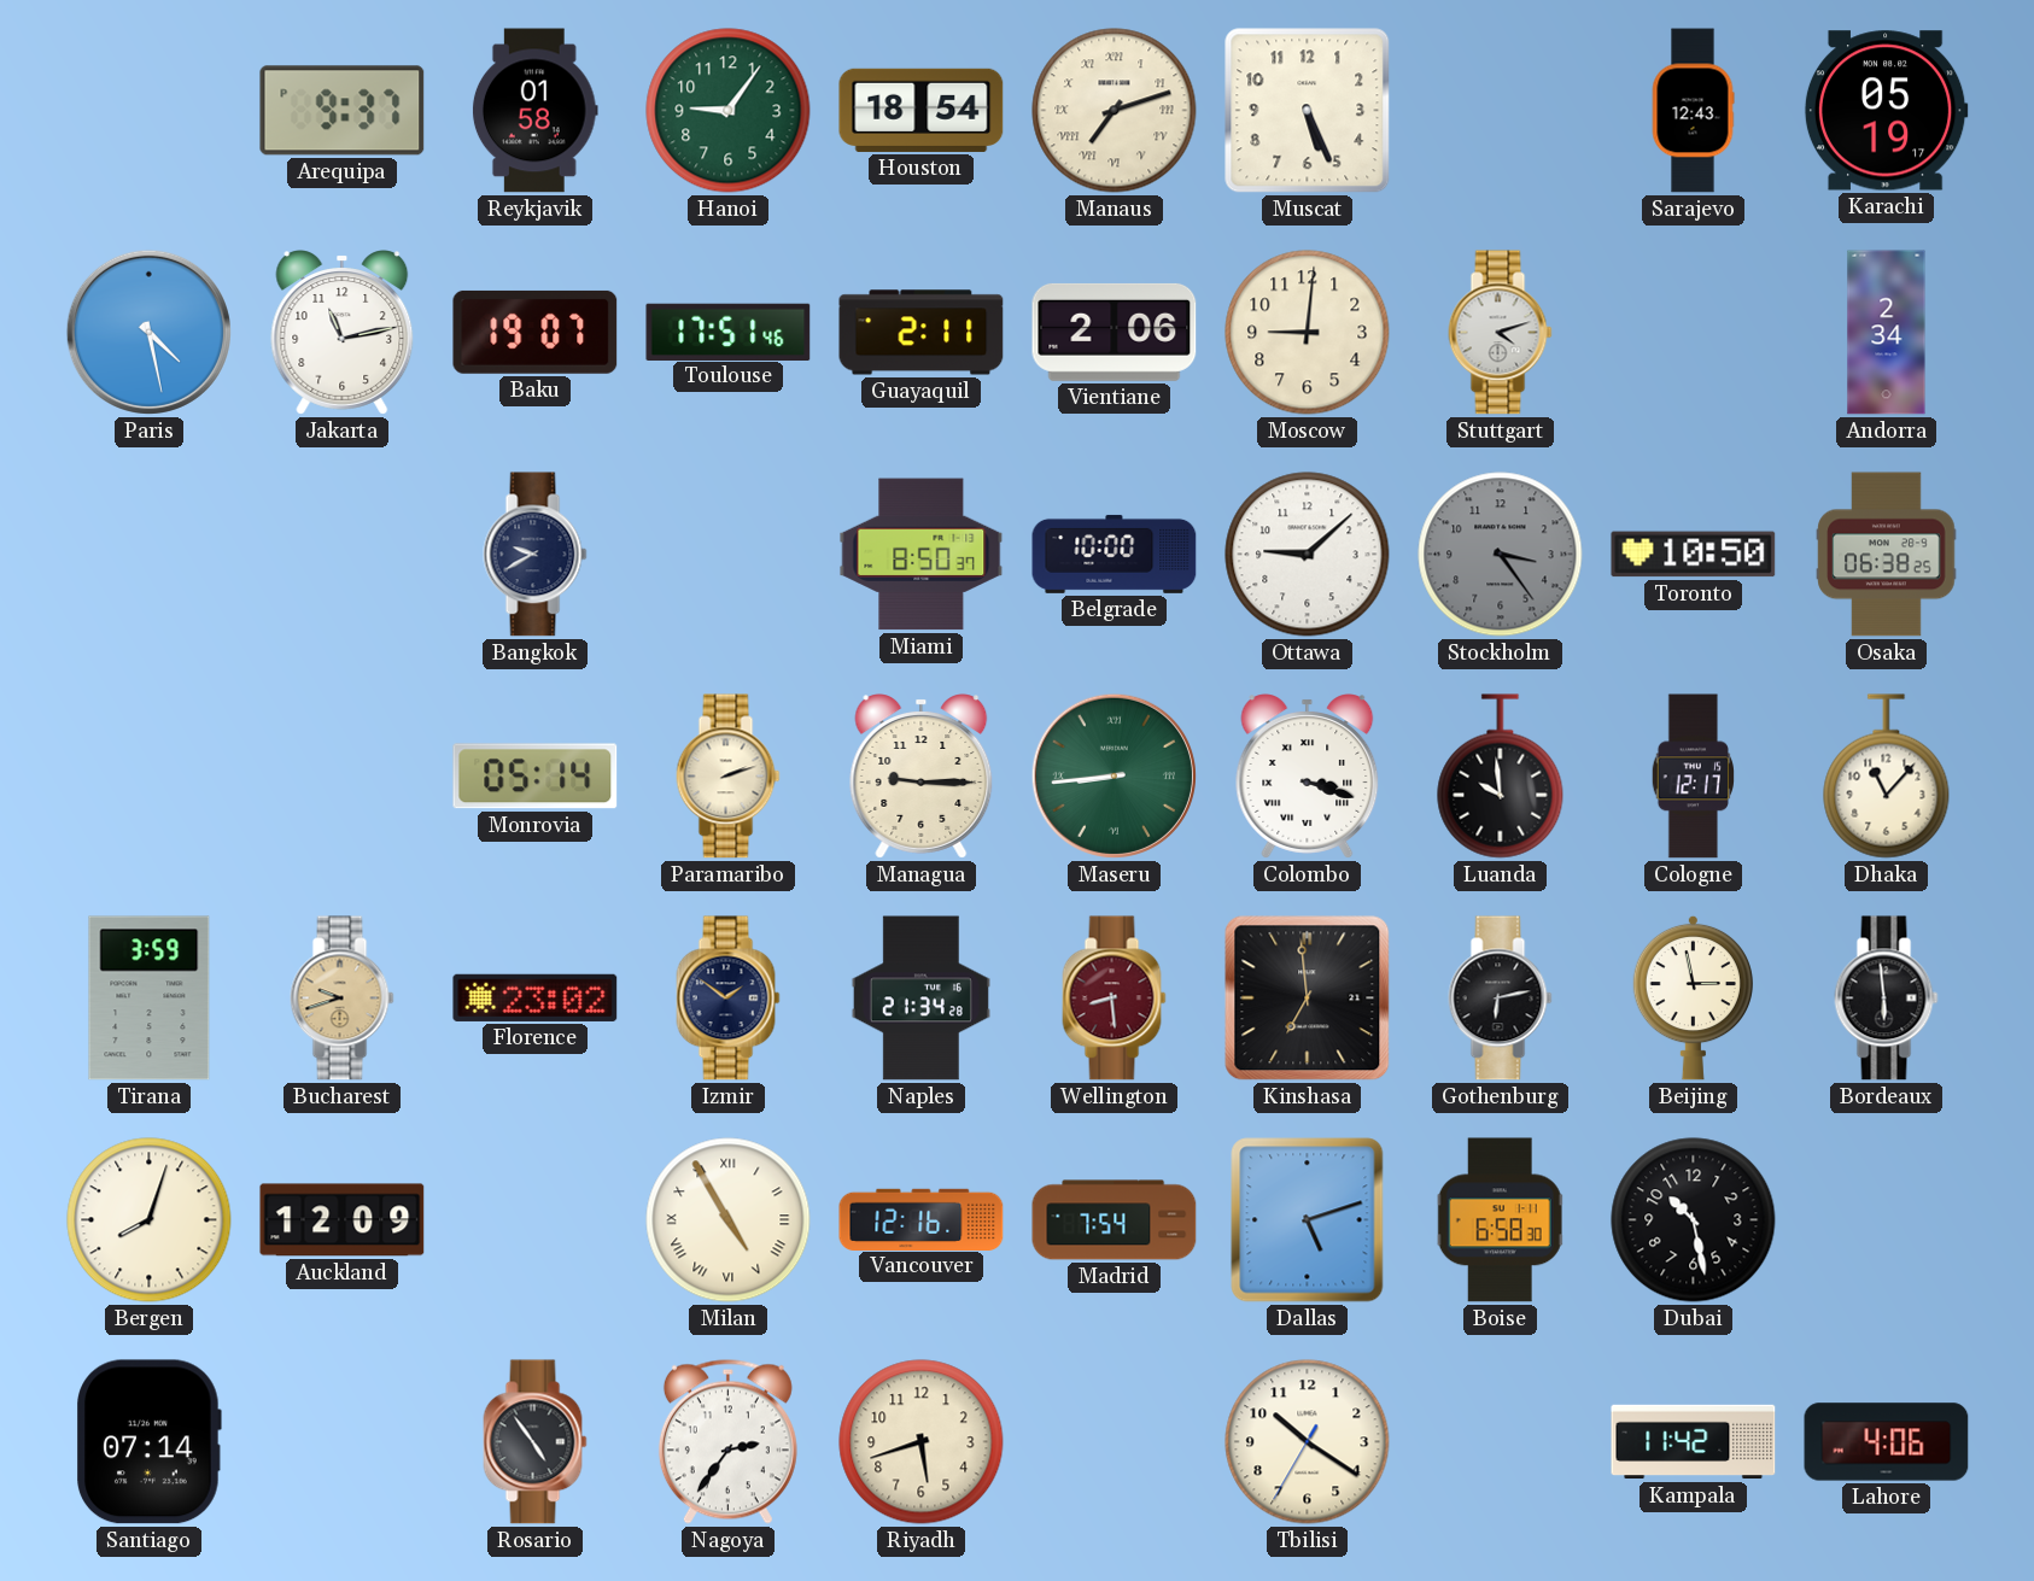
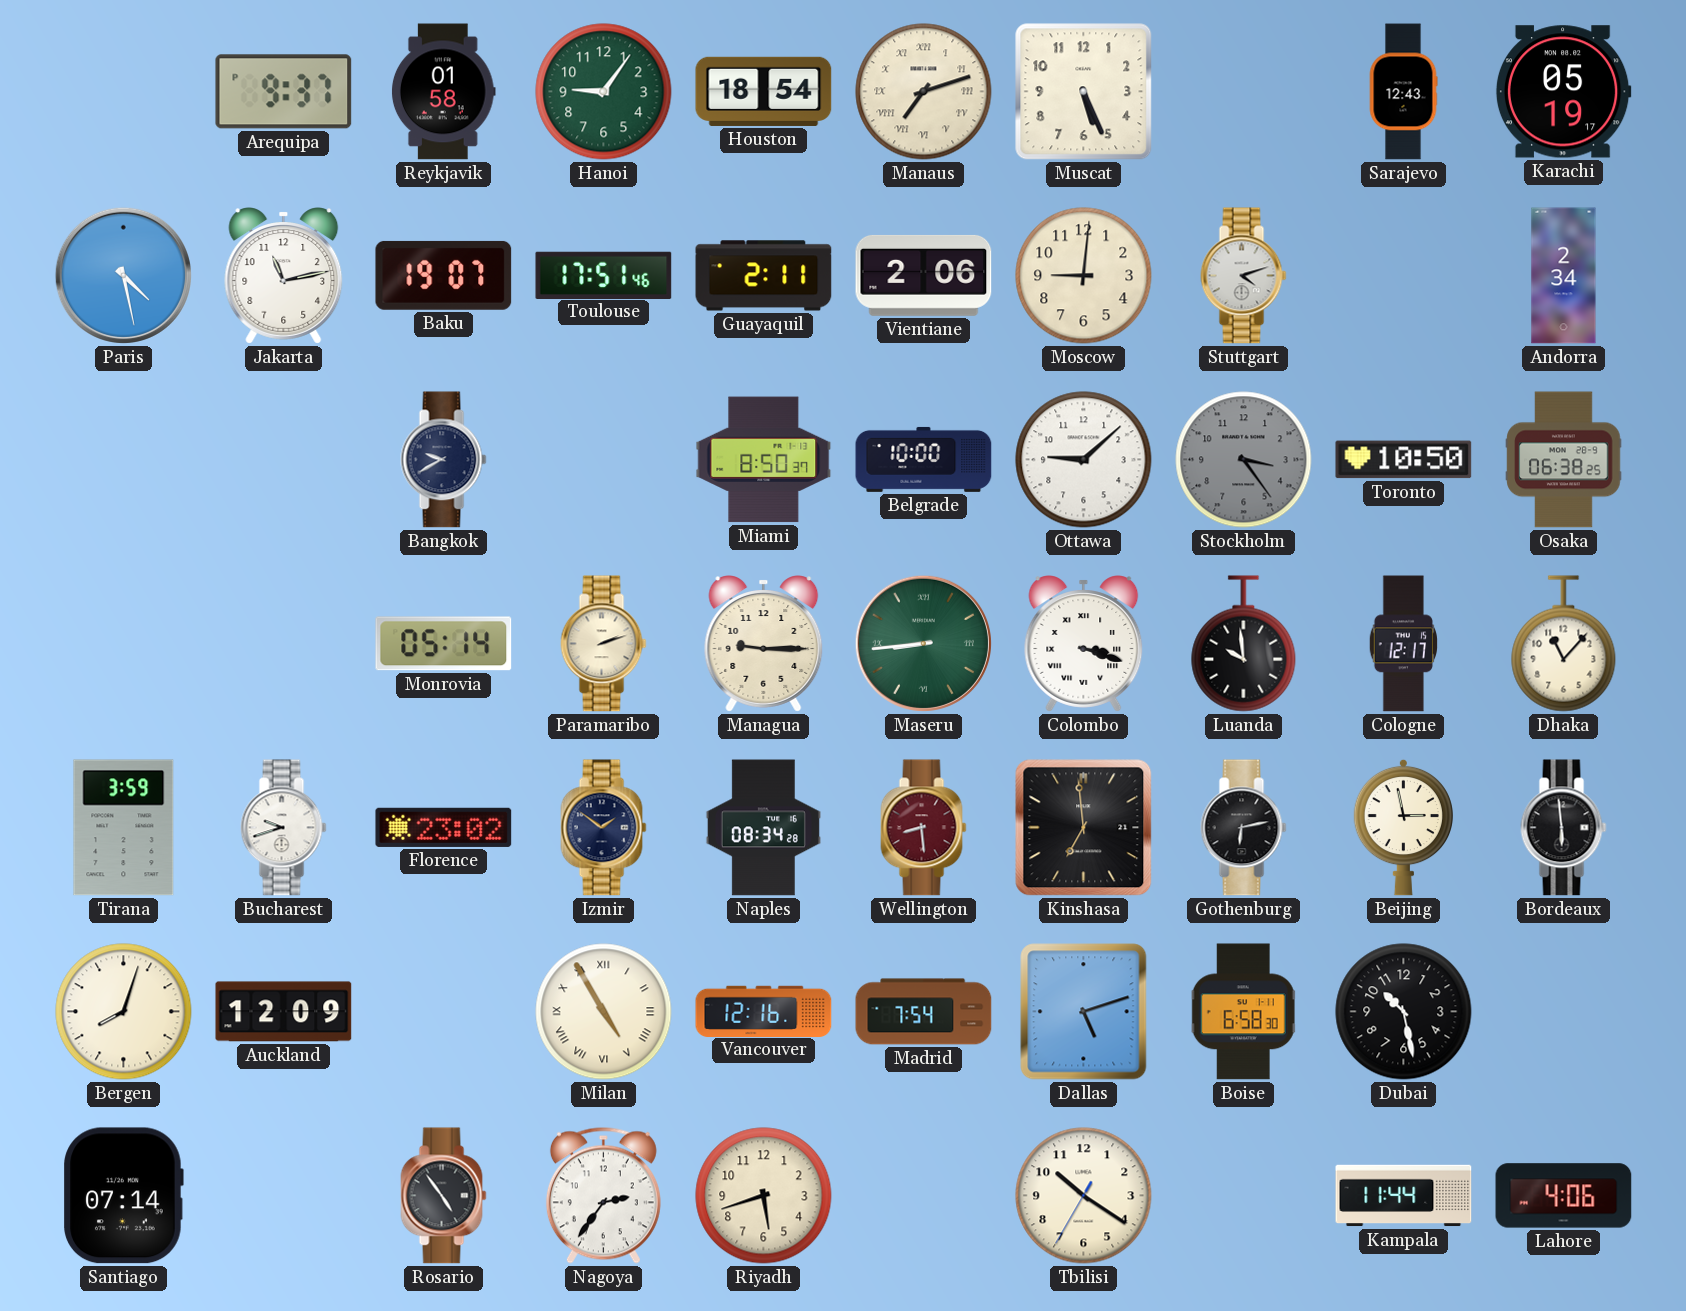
Bucharest dial: champagne -> white
Naples: 21:34 -> 08:34
Kampala: 11:42 -> 11:44
